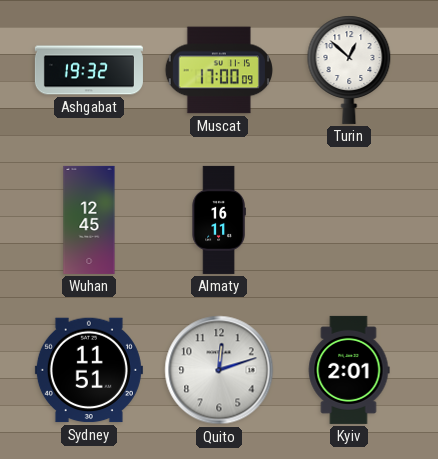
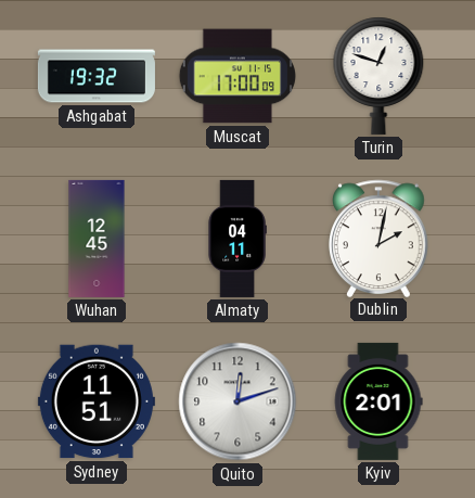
Turin: 12:52 -> 12:48
Almaty: 16:11 -> 04:11
Dublin: none -> 2:02
